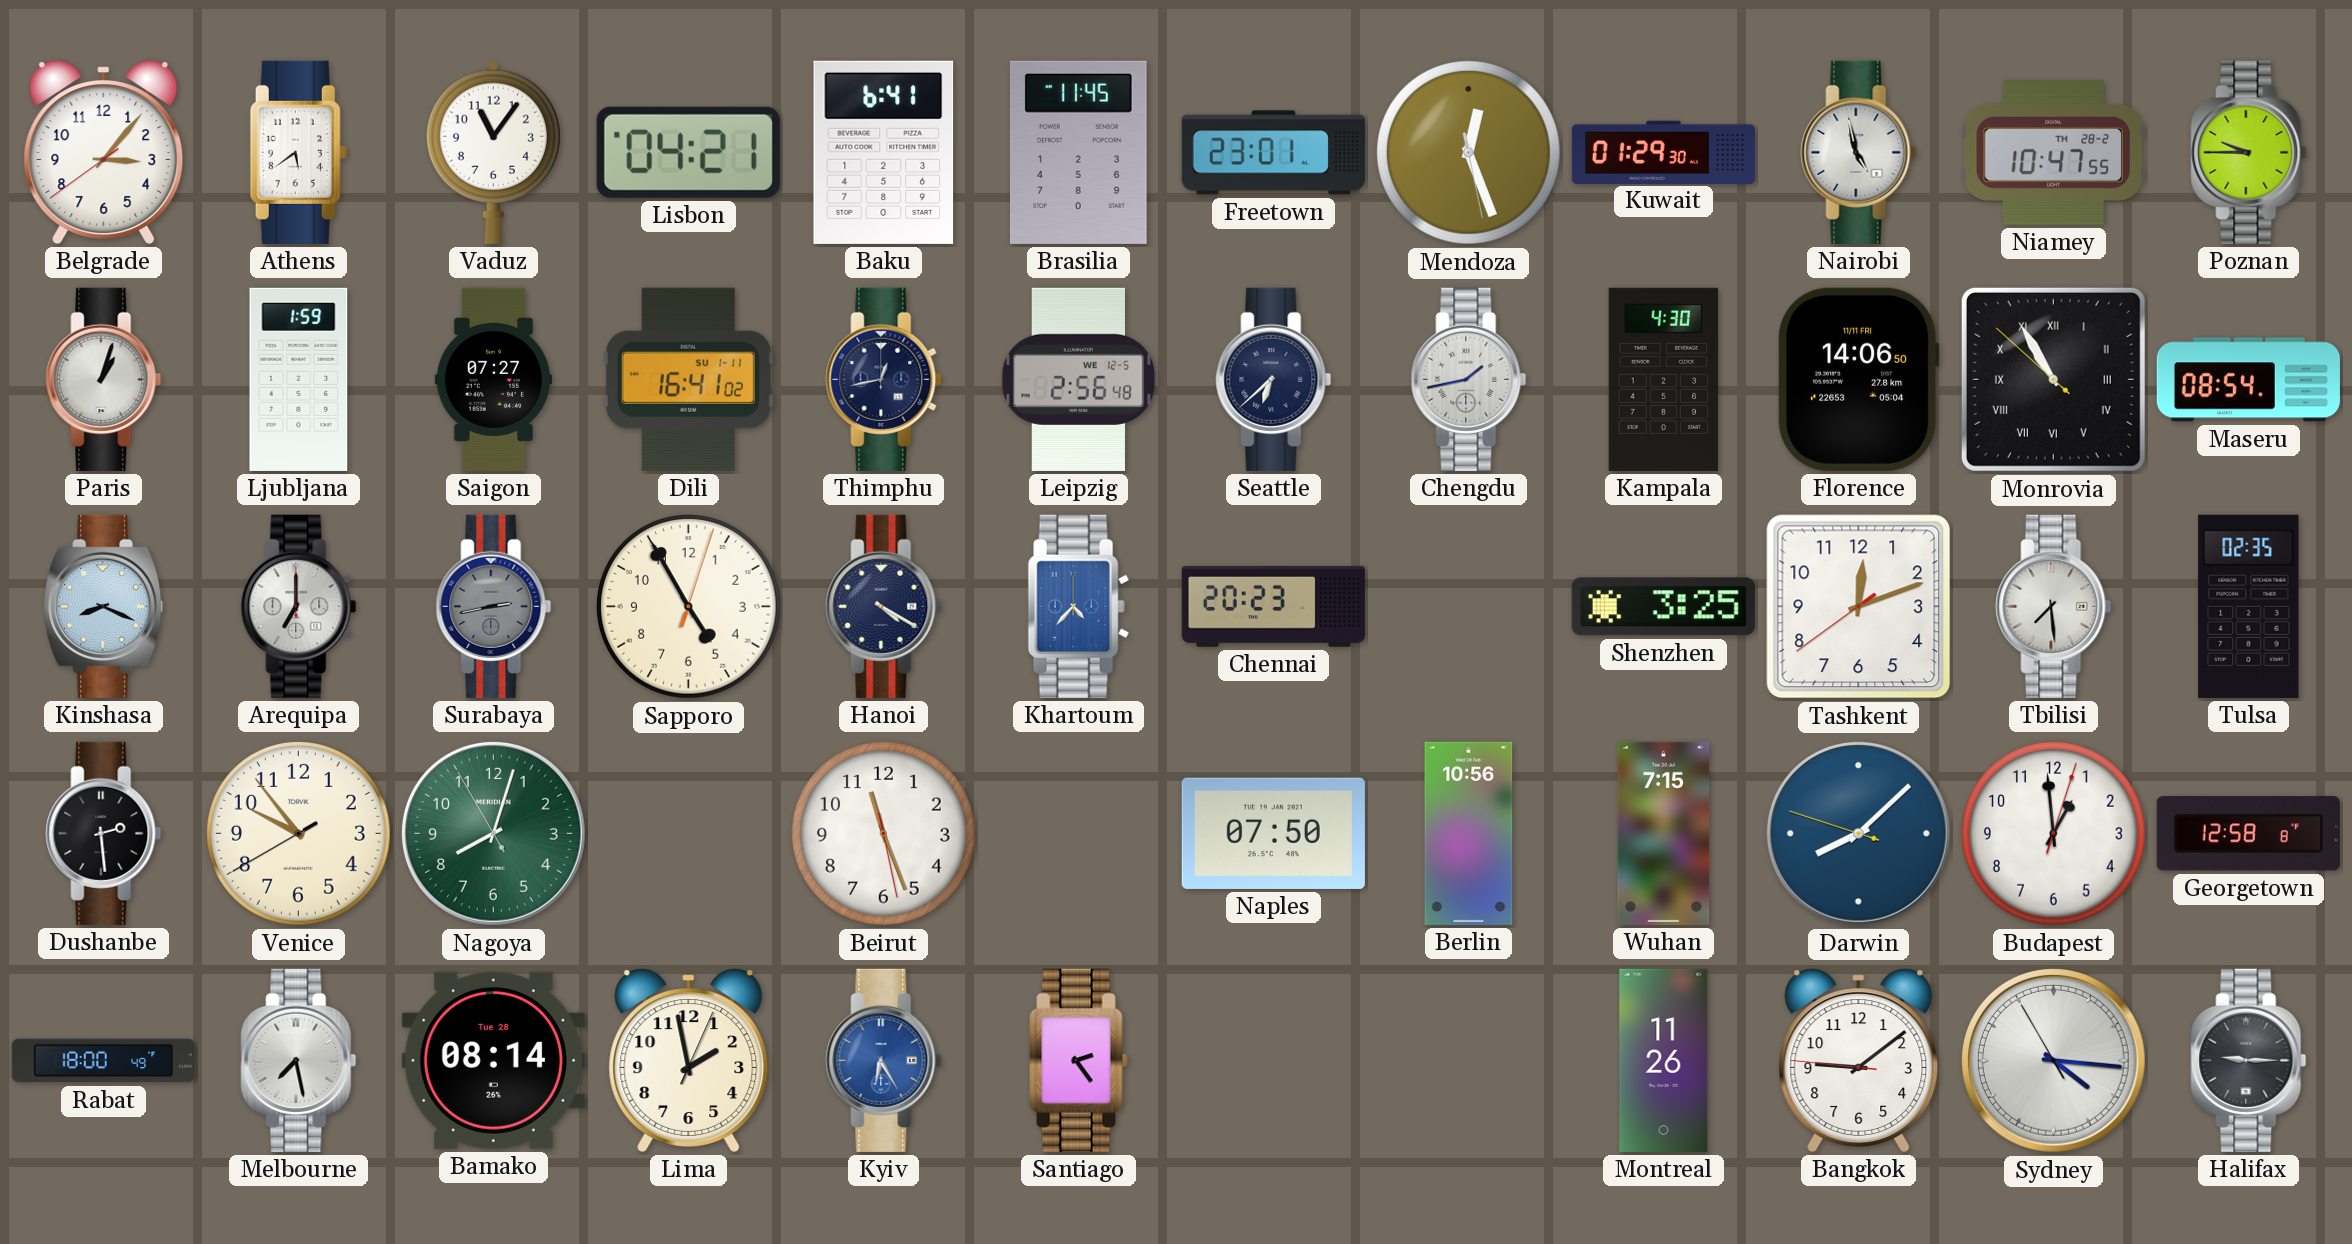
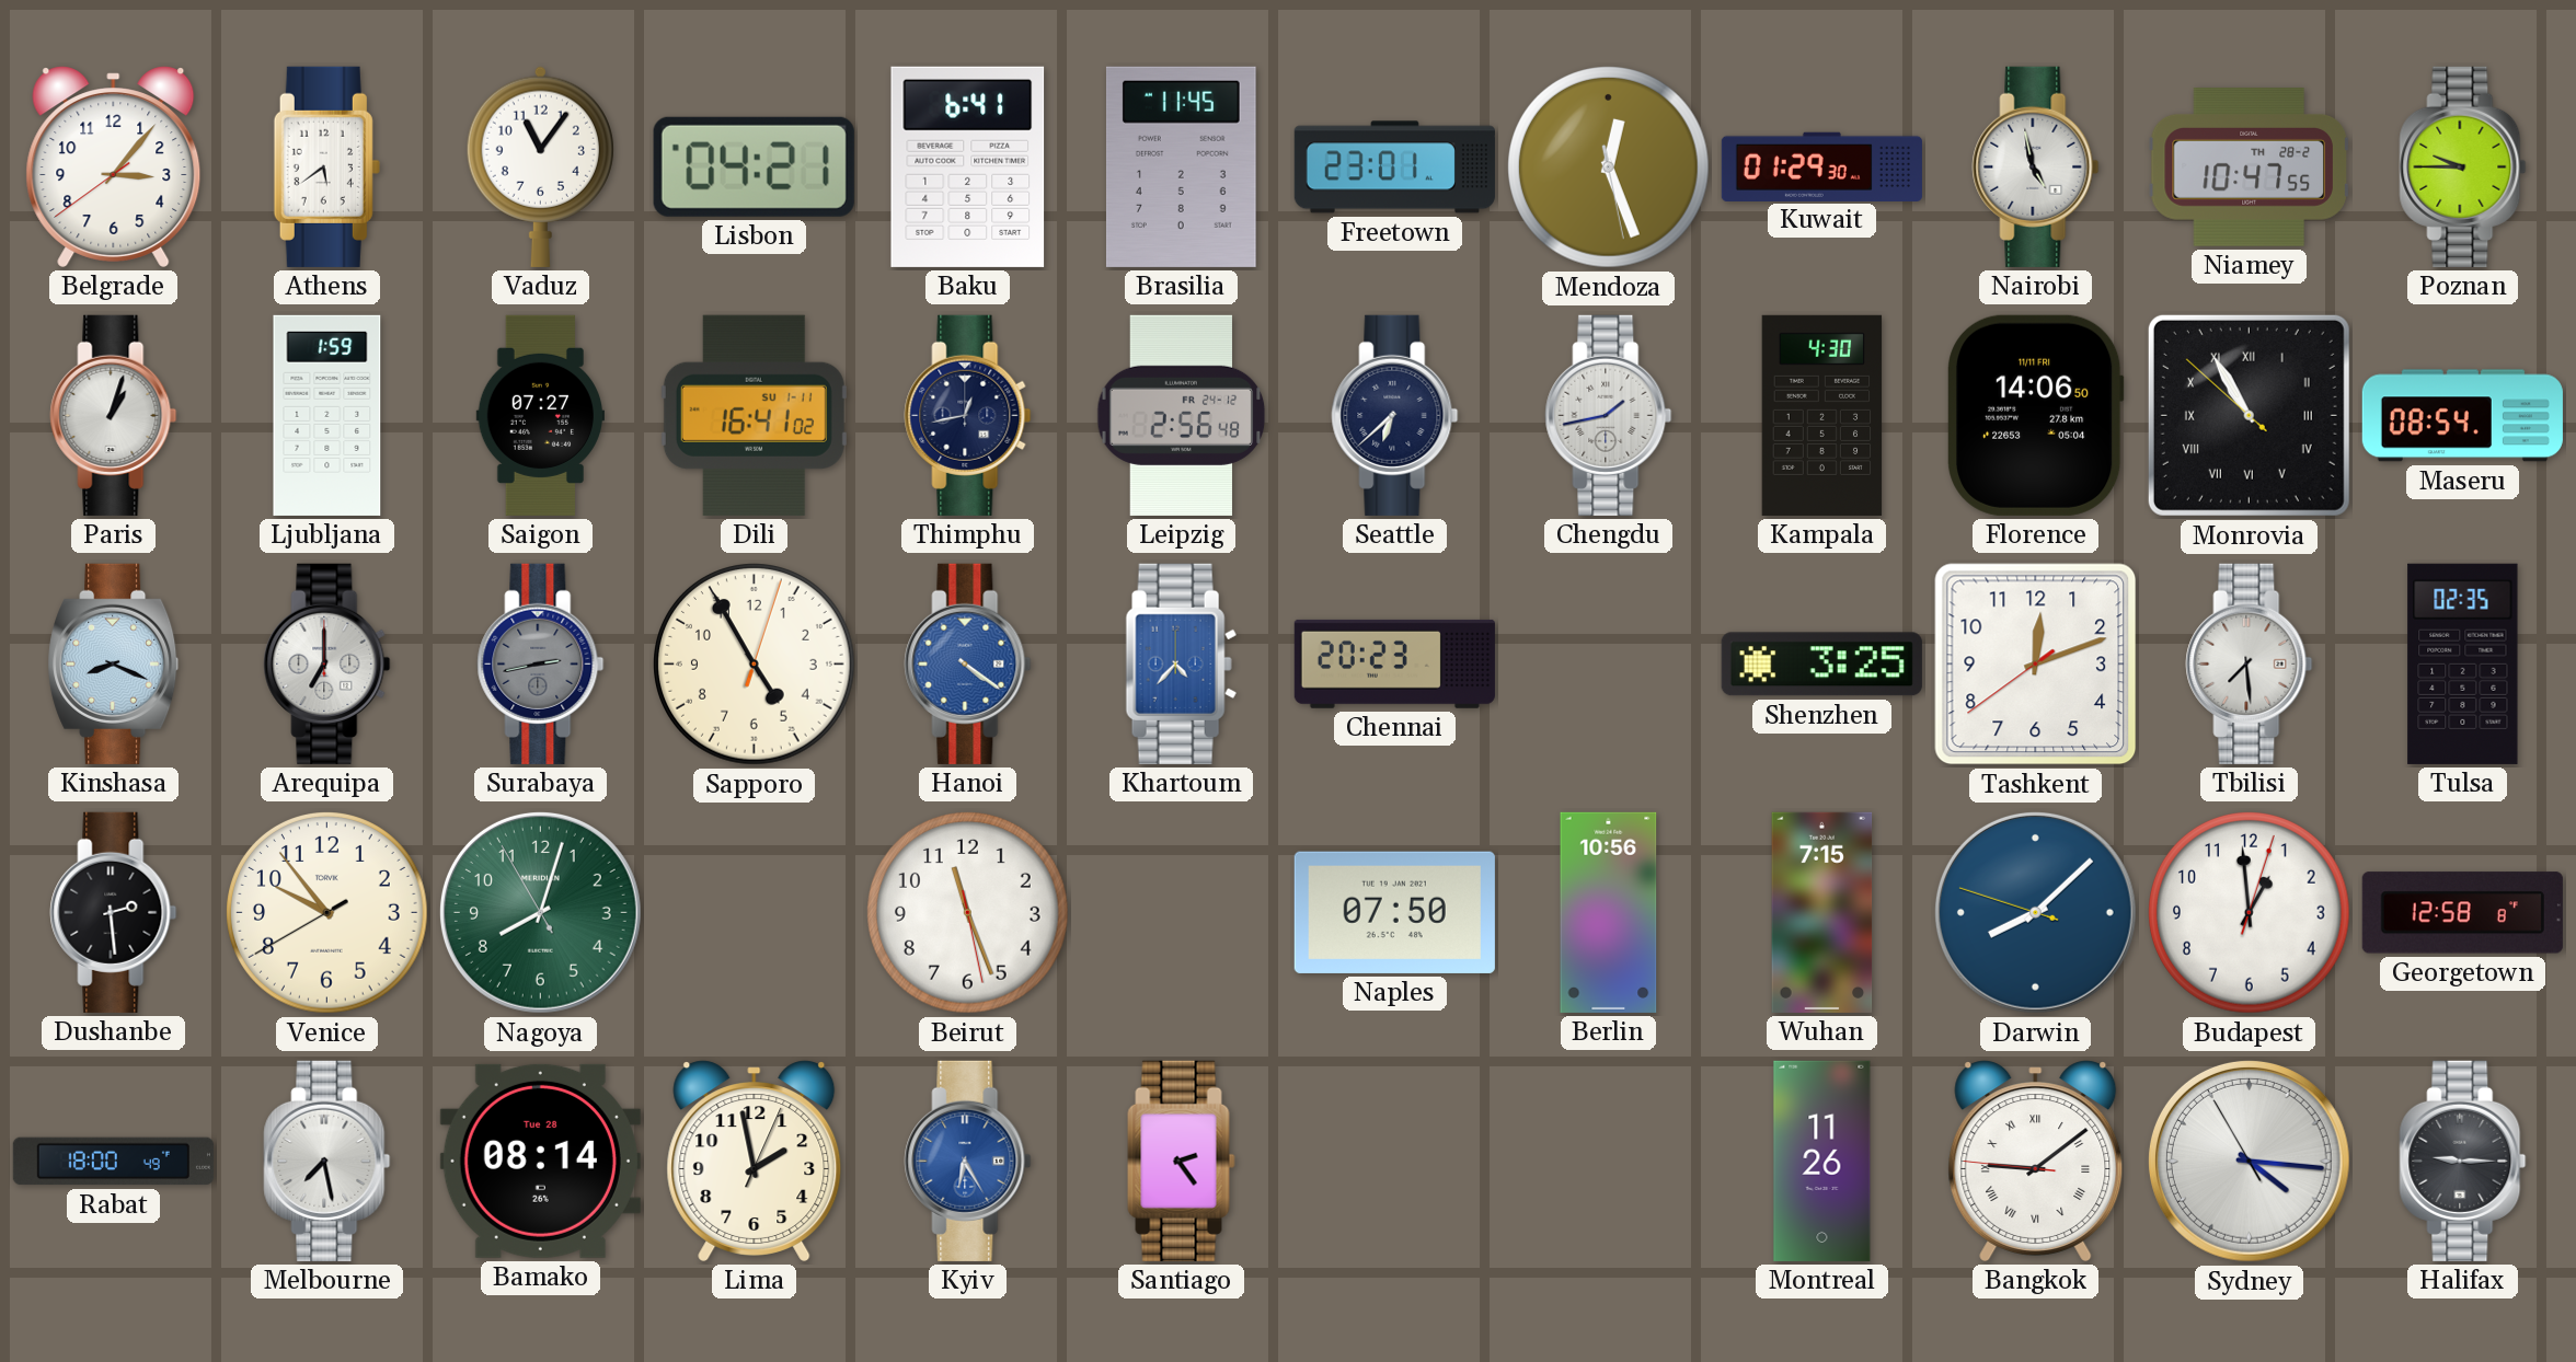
Leipzig date: WE 12-5 -> FR 24-12
Hanoi: 4:20 -> 4:21
Hanoi dial: navy -> blue
Bangkok numerals: Arabic -> Roman
